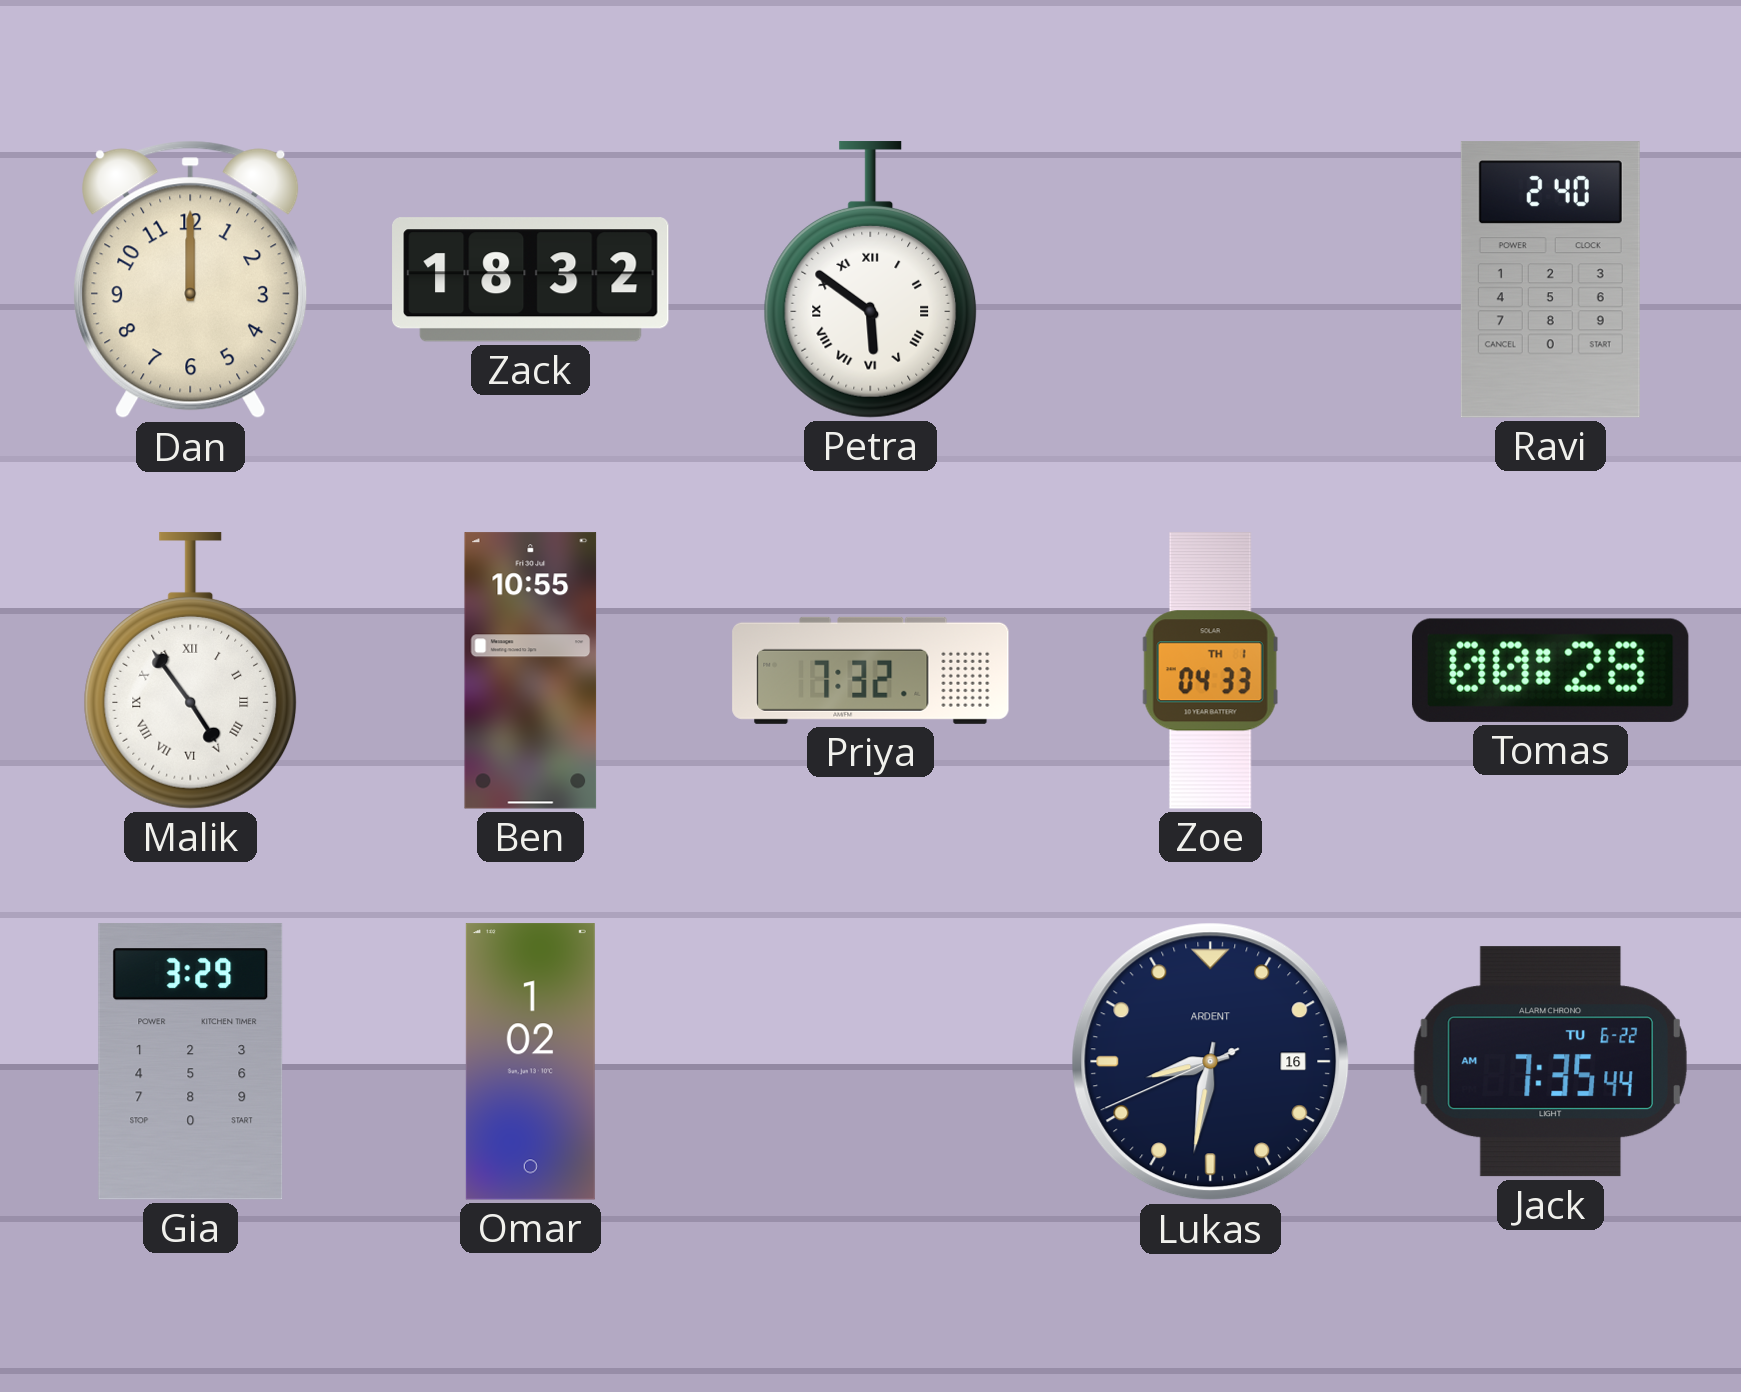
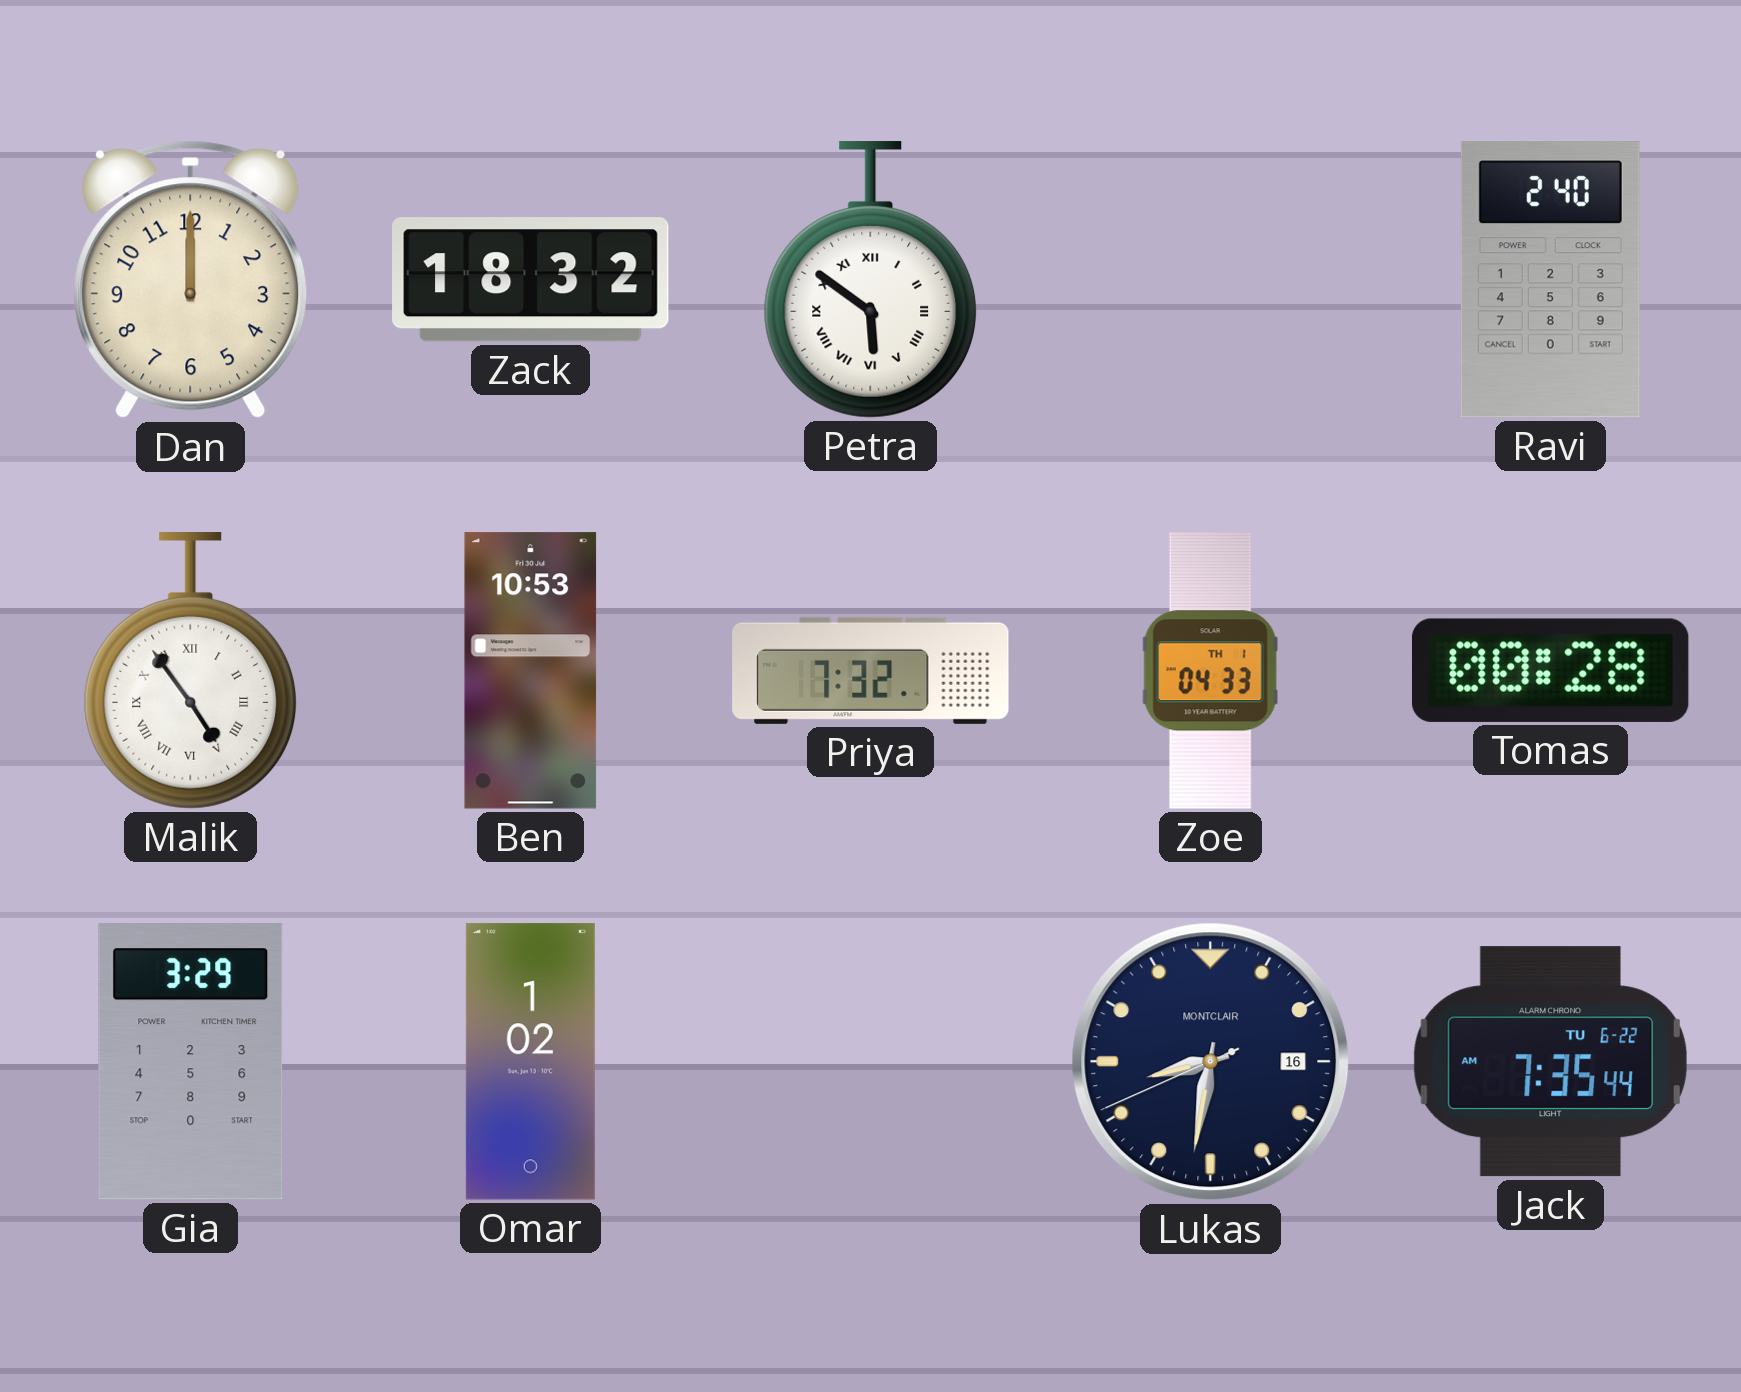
Ben: 10:55 -> 10:53
Lukas brand: ARDENT -> MONTCLAIR
